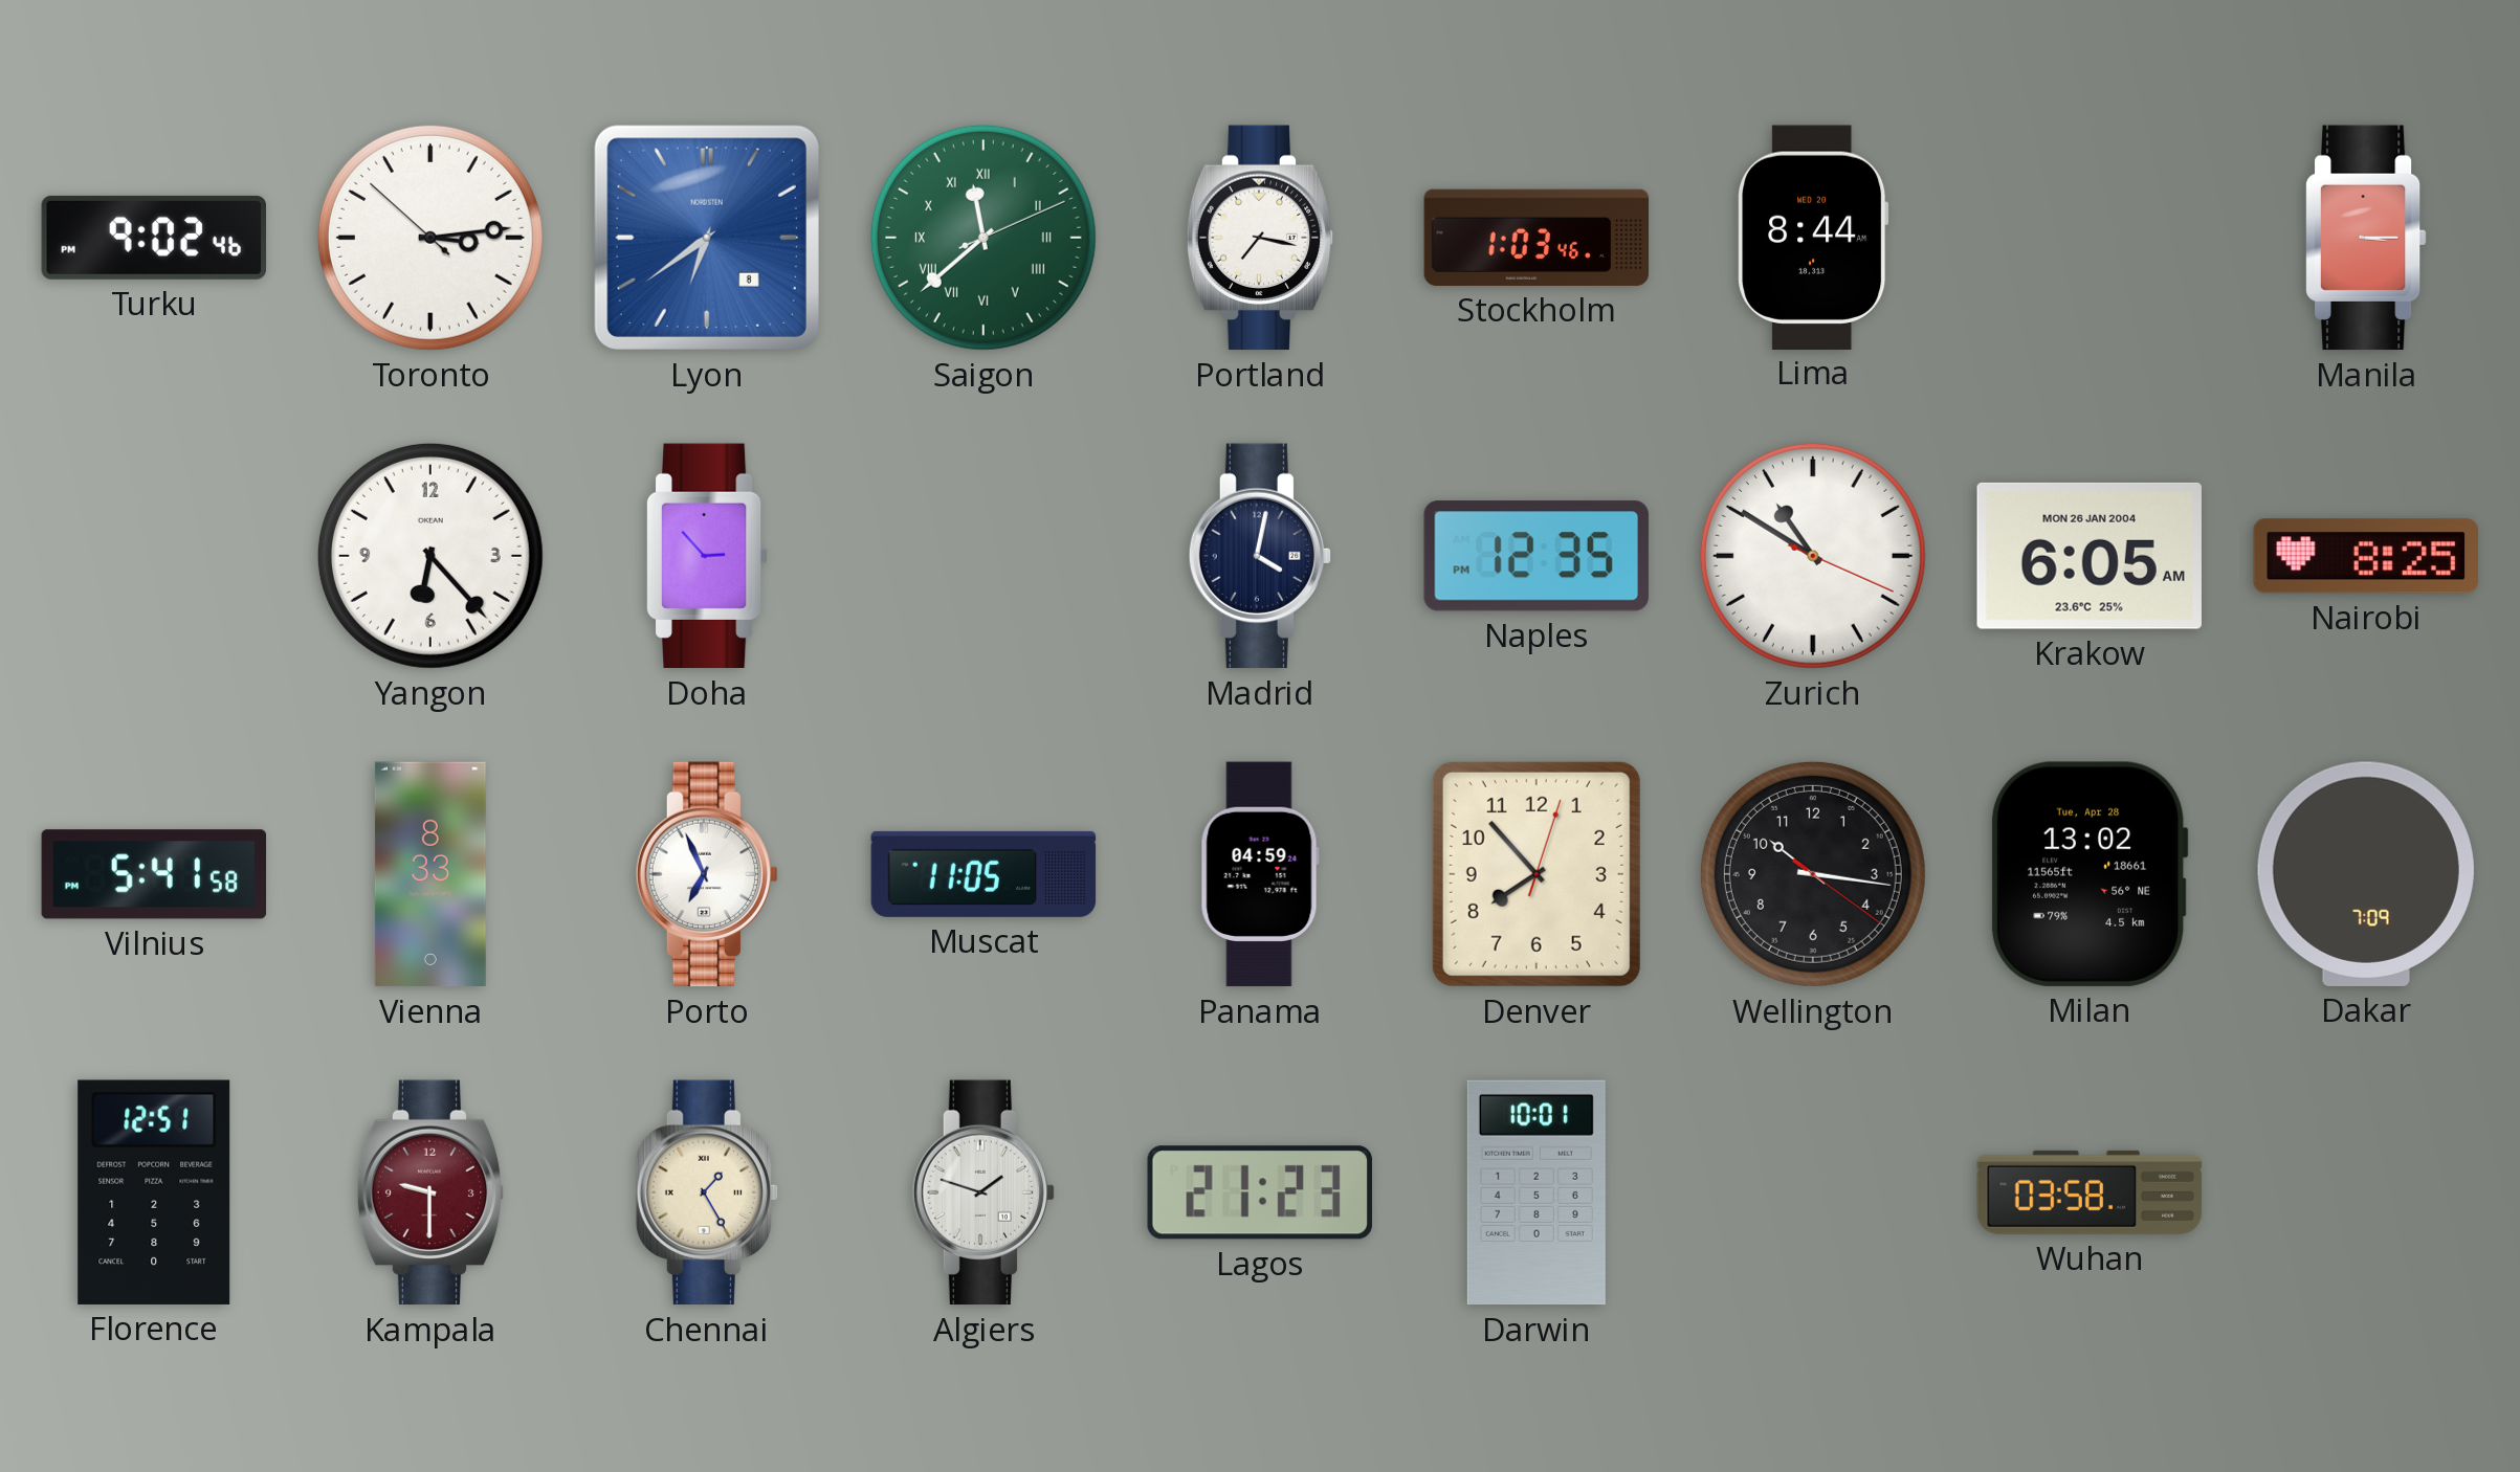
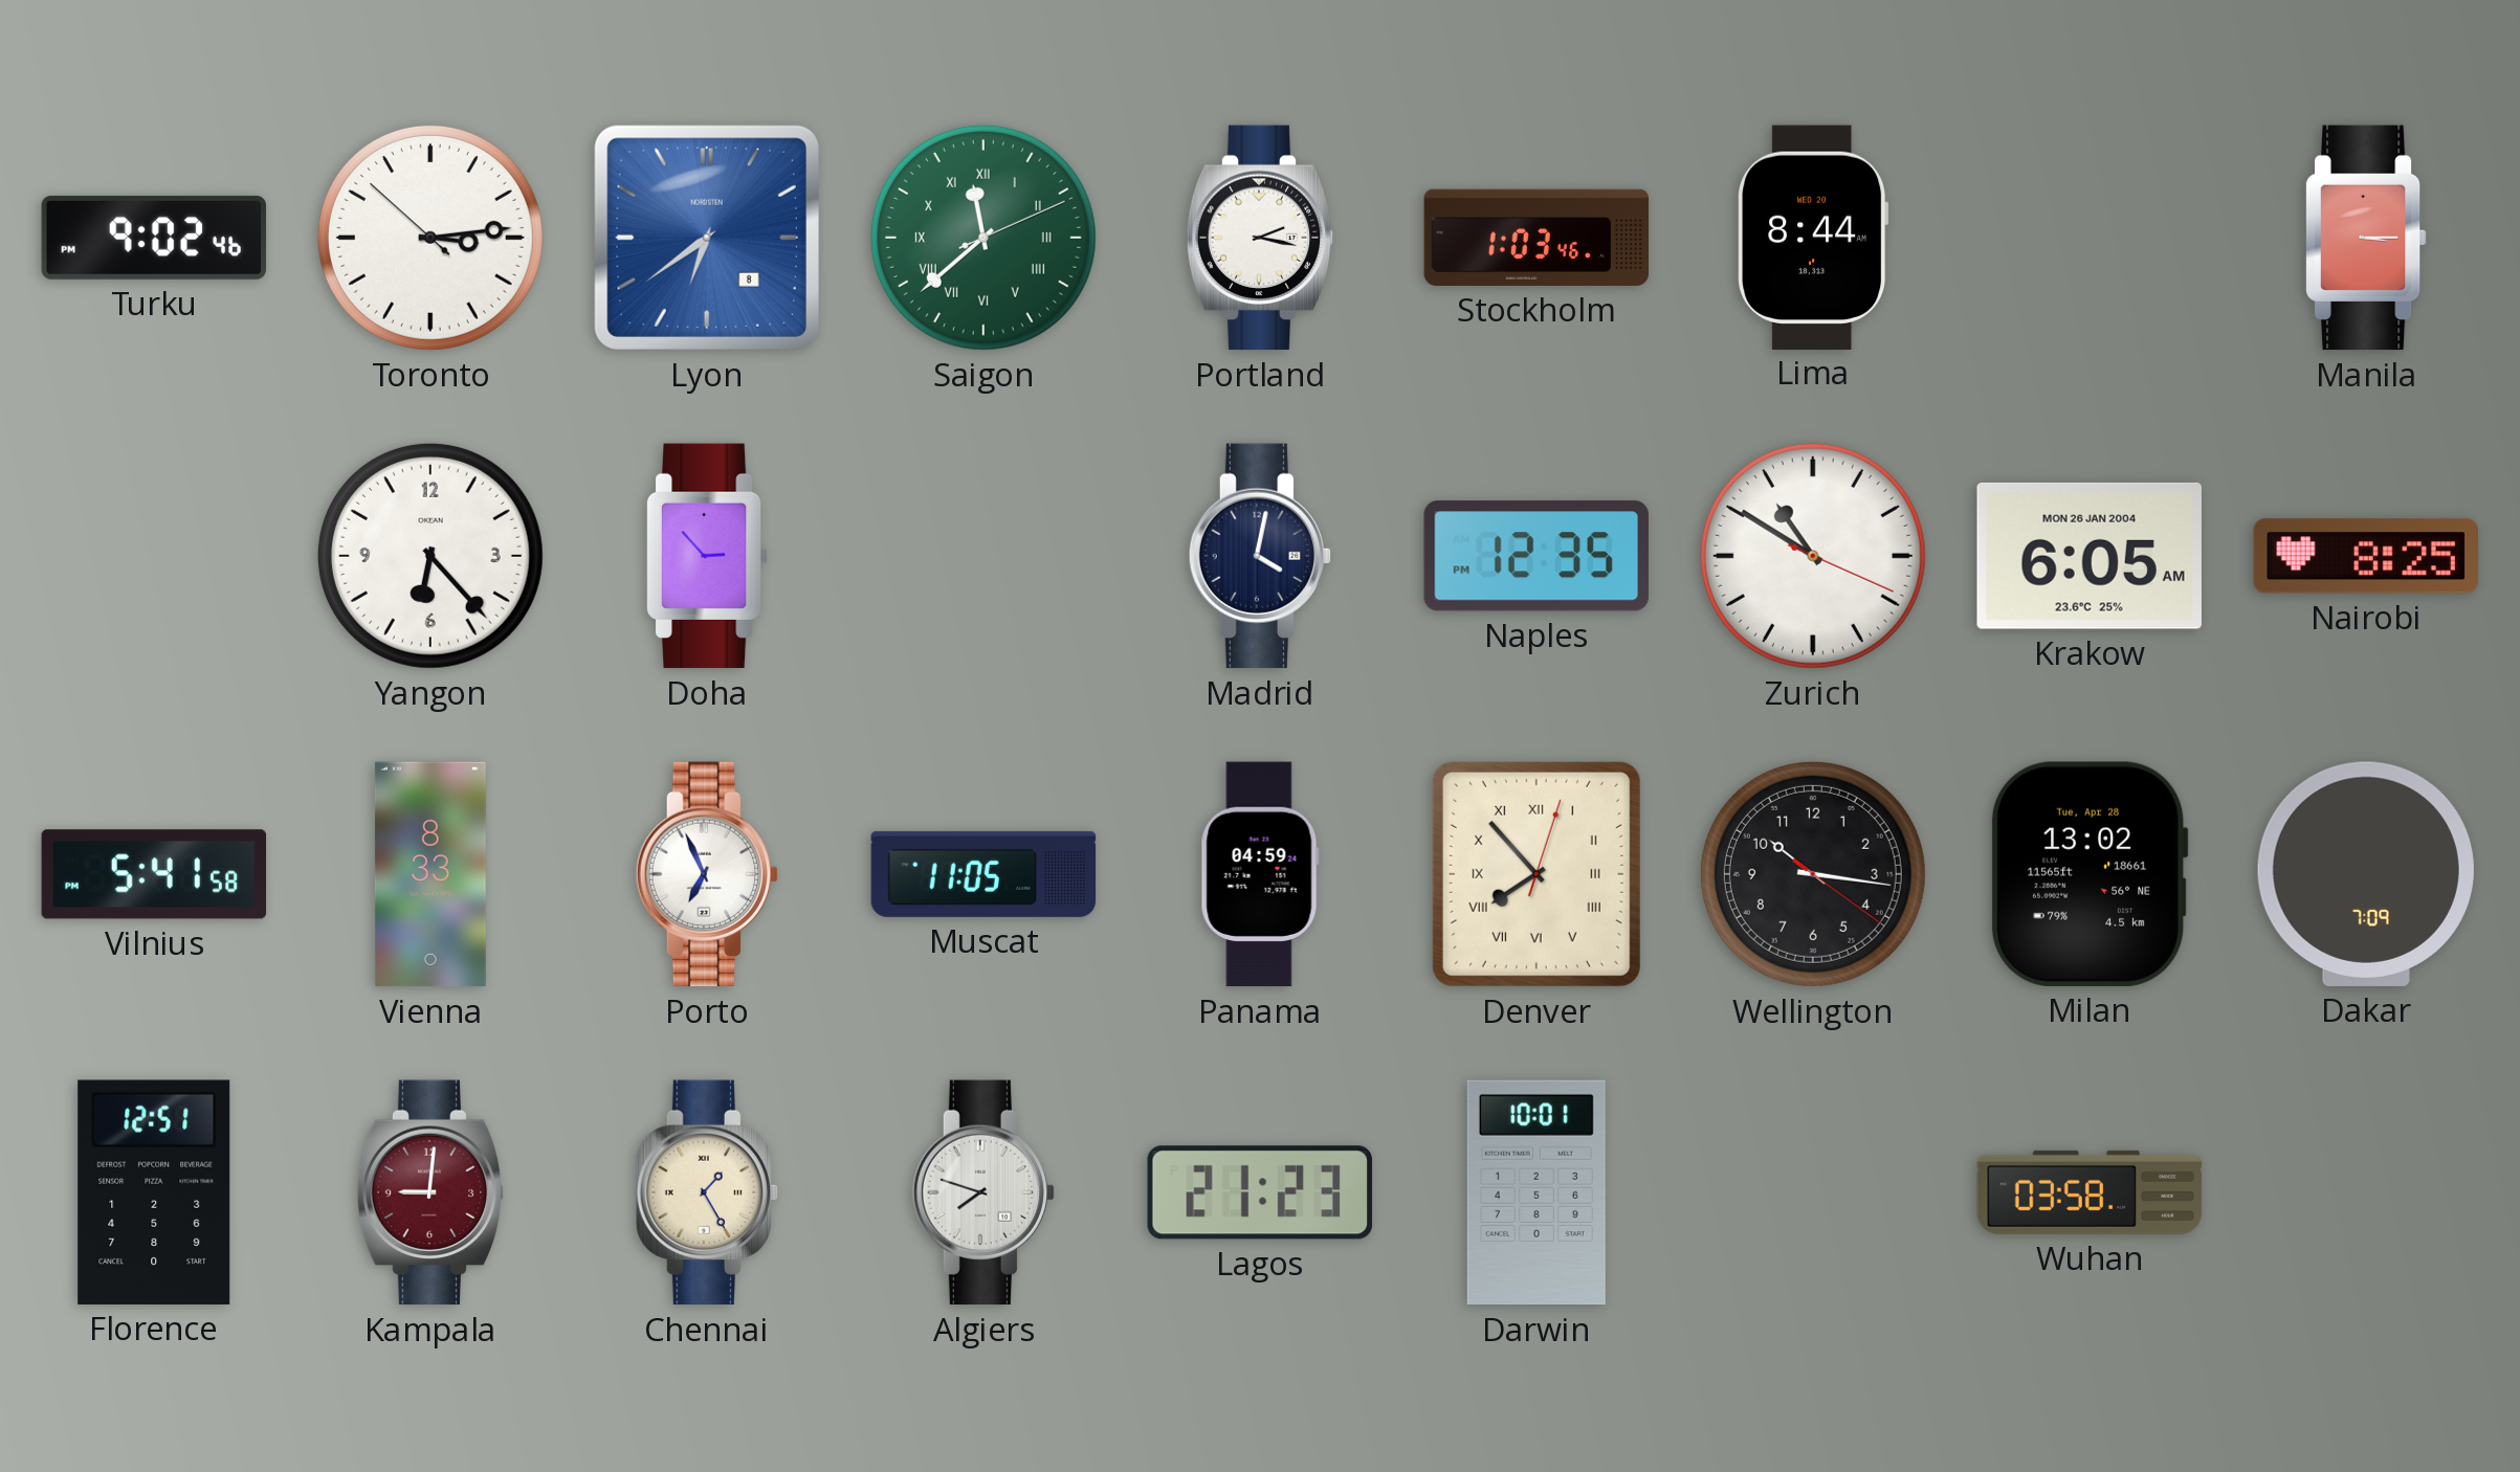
Portland: 7:17 -> 2:17
Denver numerals: Arabic -> Roman
Kampala: 9:30 -> 9:01
Algiers: 1:48 -> 7:48
